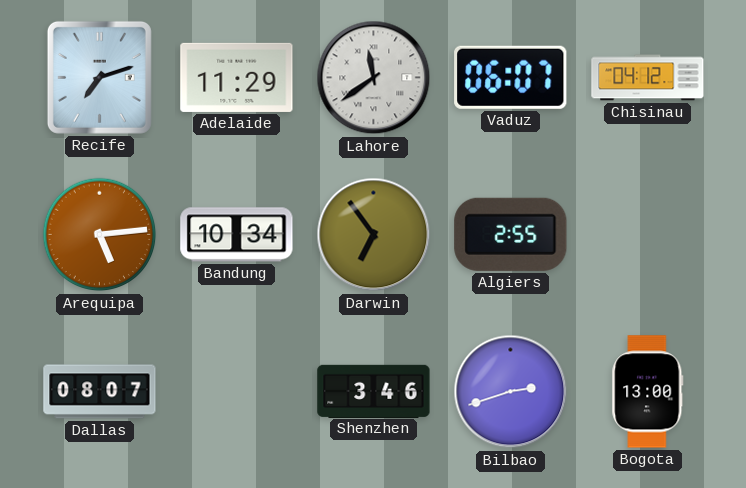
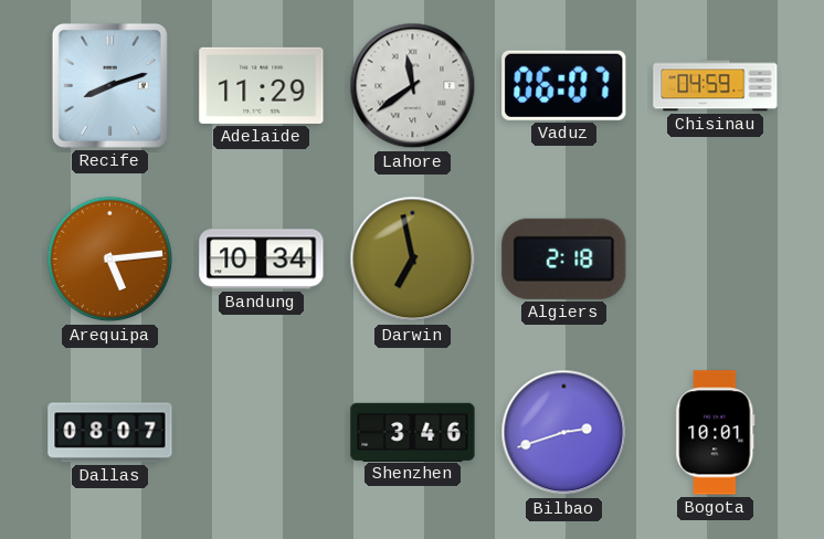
Recife: 7:12 -> 8:12
Chisinau: 04:12 -> 04:59
Darwin: 6:54 -> 6:58
Algiers: 2:55 -> 2:18
Bogota: 13:00 -> 10:01
